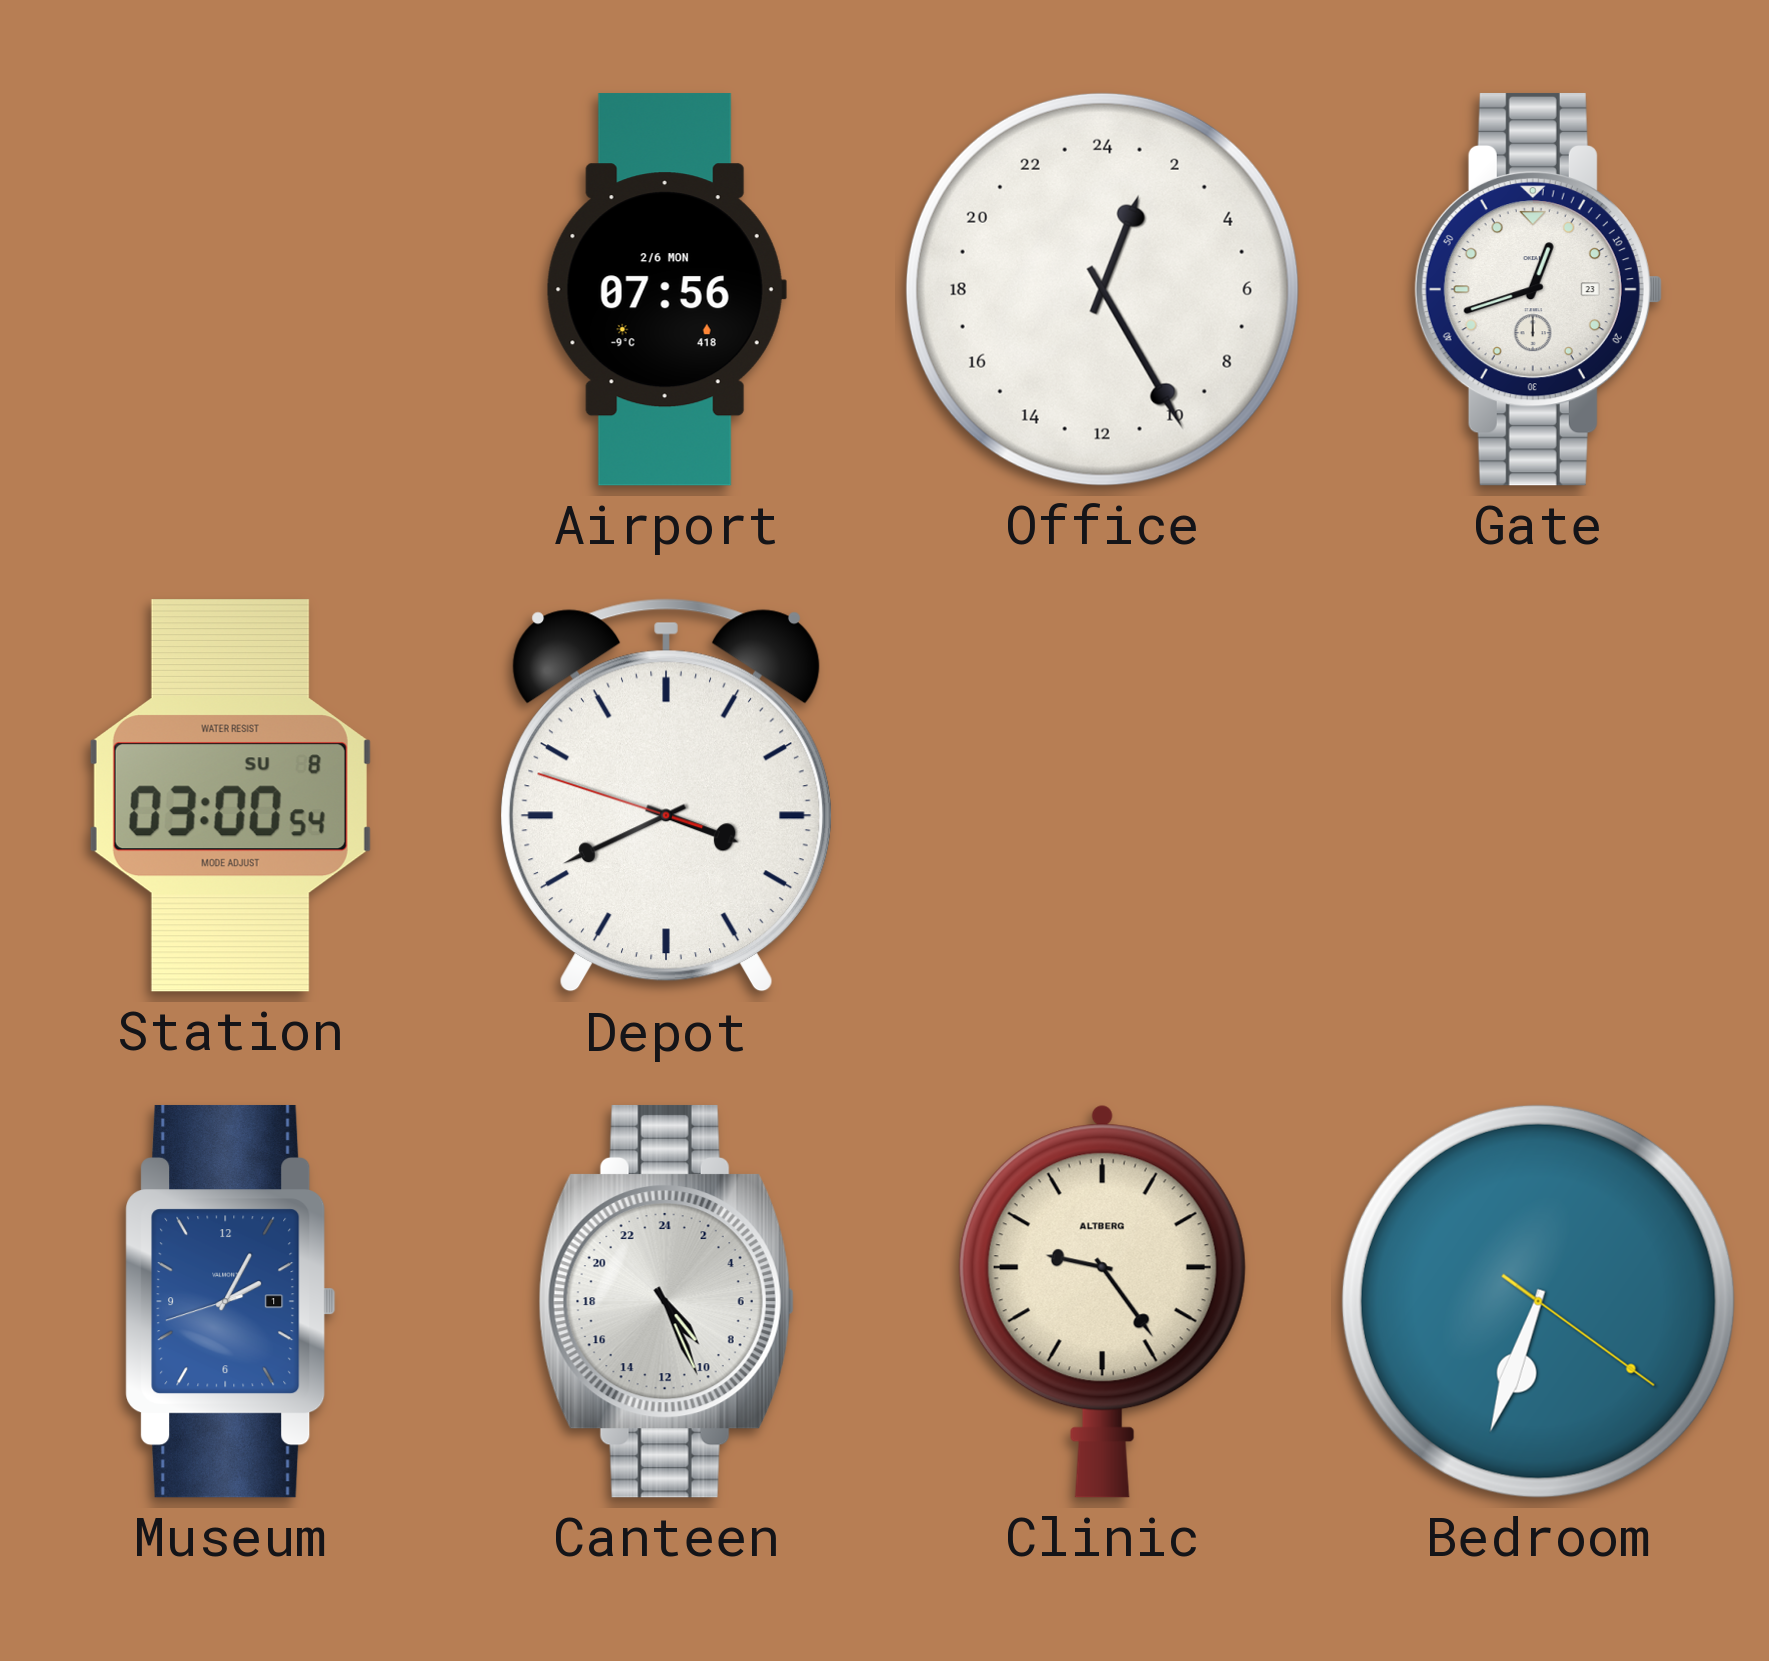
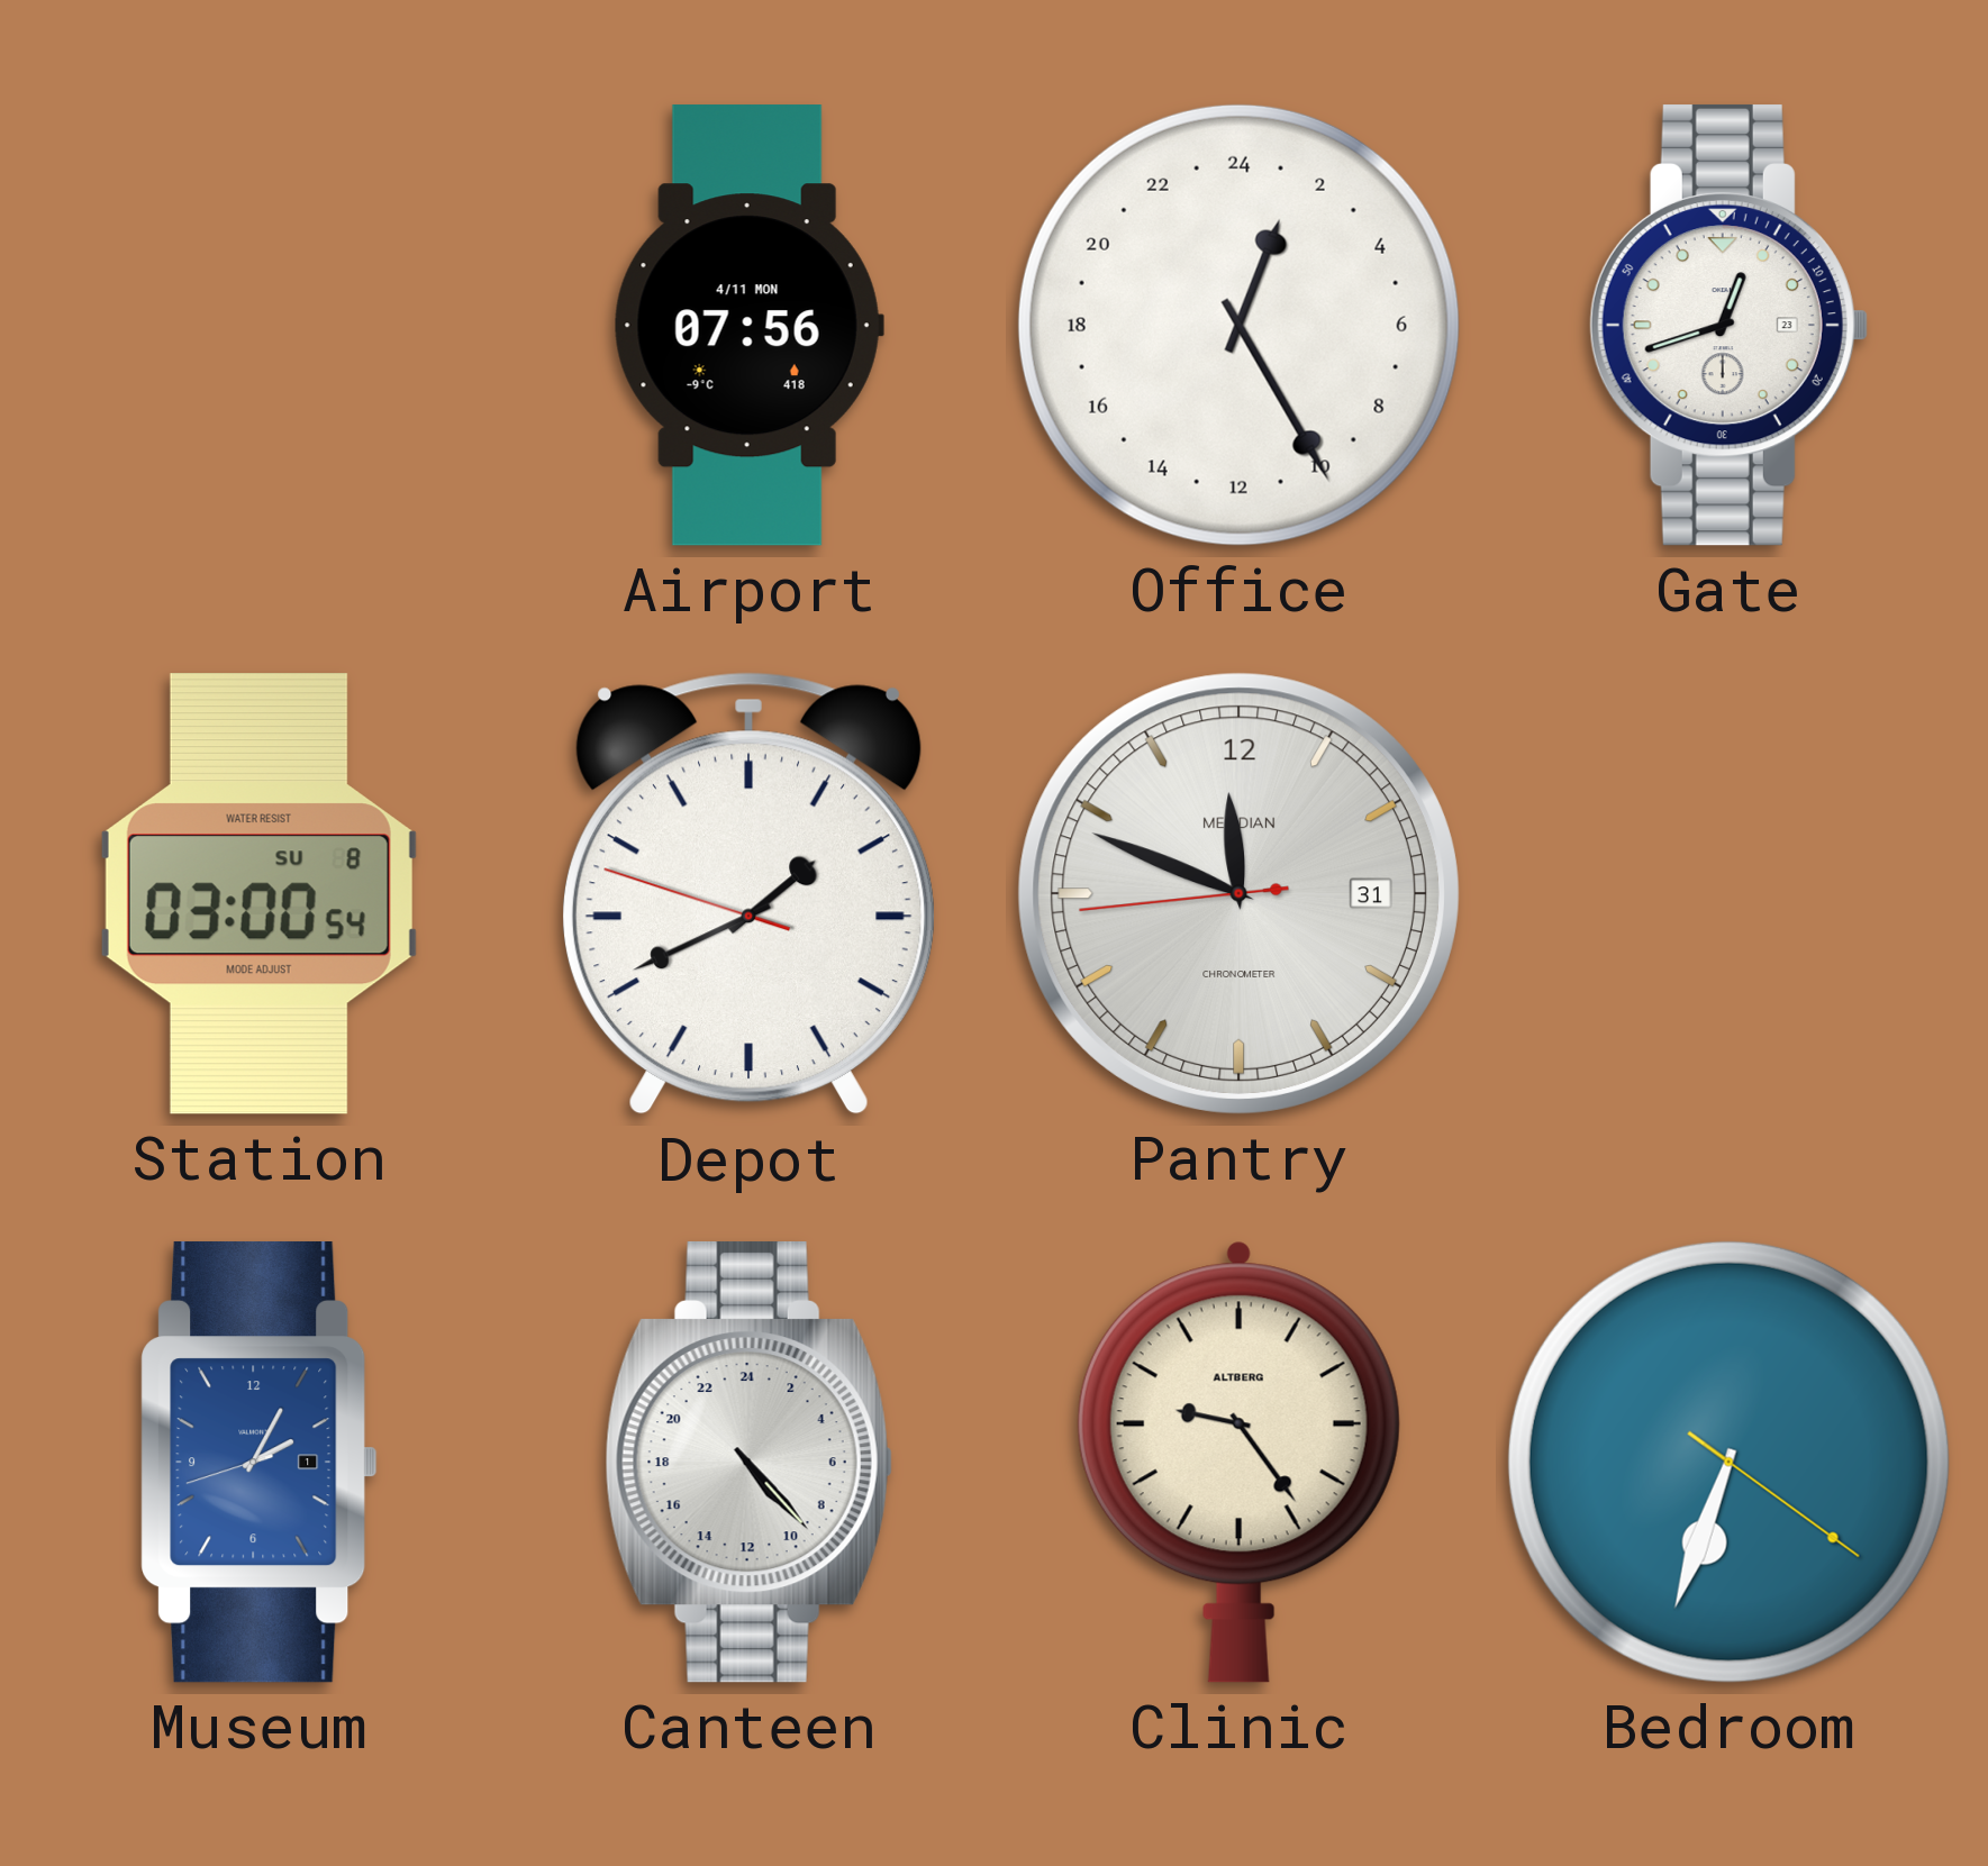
Airport date: 2/6 MON -> 4/11 MON
Depot: 3:40 -> 1:40
Pantry: none -> 11:48
Canteen: 9:26 -> 9:23
